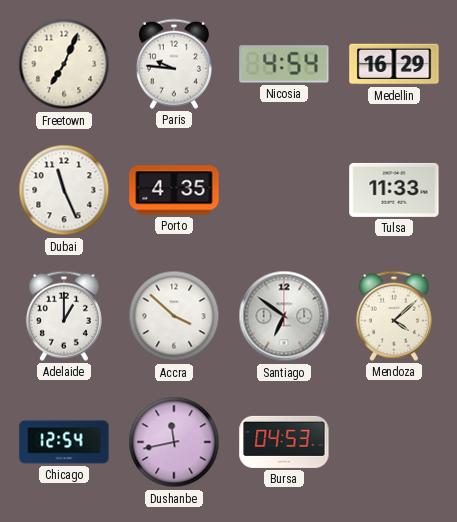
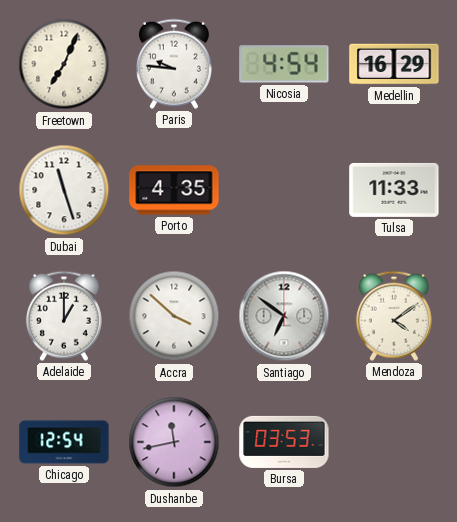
Dubai: 11:26 -> 11:27
Mendoza: 4:08 -> 4:09
Bursa: 04:53 -> 03:53
